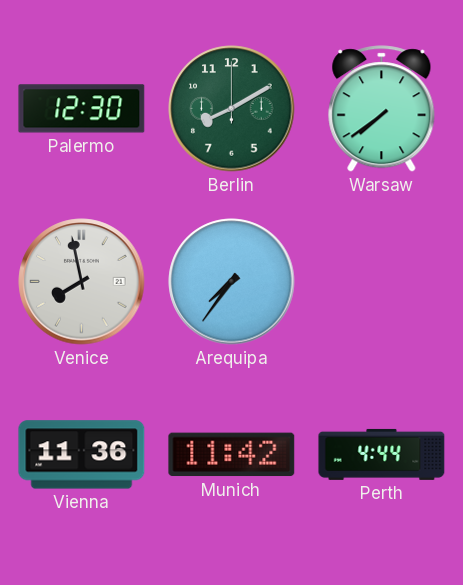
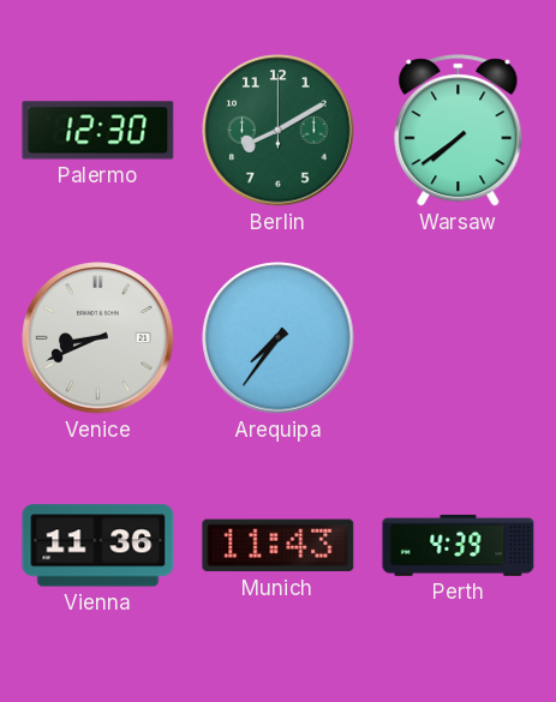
Venice: 7:58 -> 8:41
Munich: 11:42 -> 11:43
Perth: 4:44 -> 4:39
